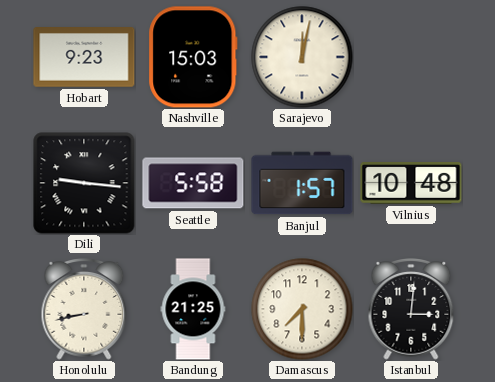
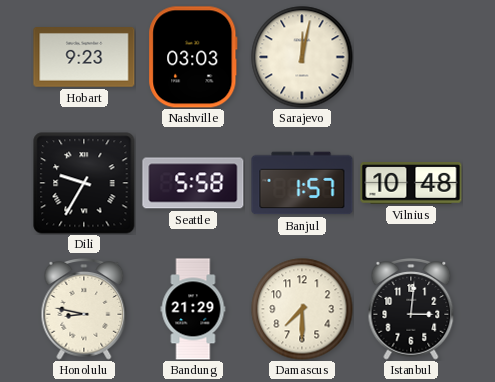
Nashville: 15:03 -> 03:03
Dili: 9:16 -> 9:35
Honolulu: 8:43 -> 8:47
Bandung: 21:25 -> 21:29
